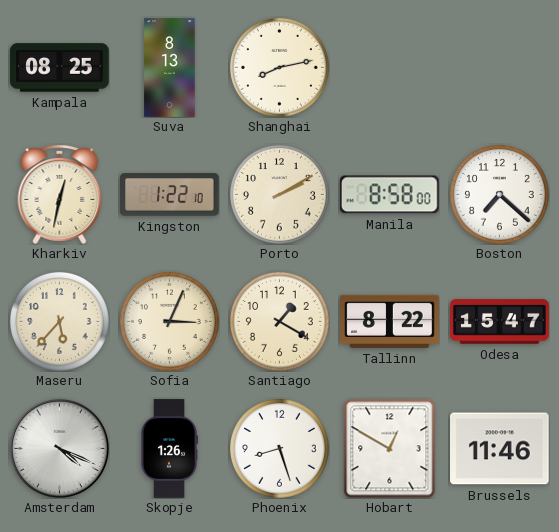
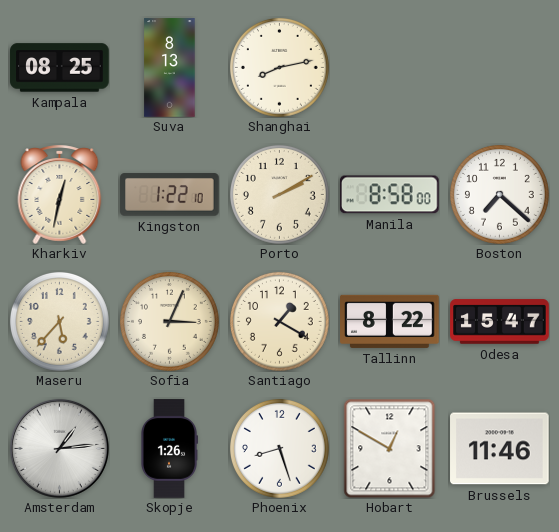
Amsterdam: 4:19 -> 1:14
